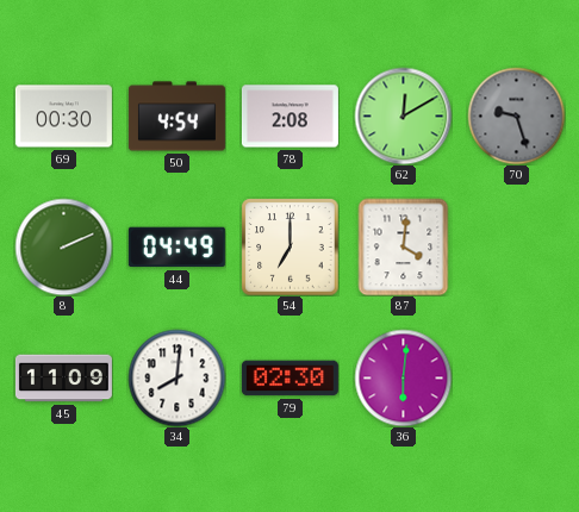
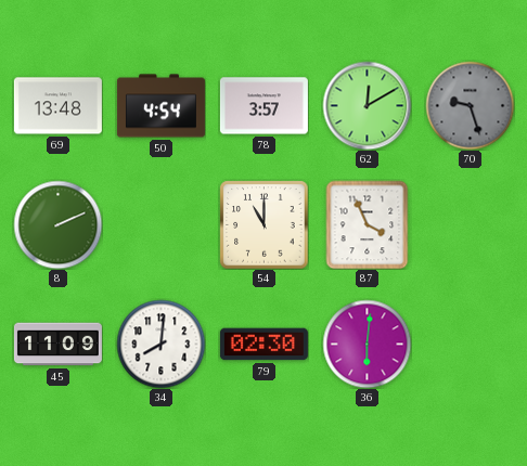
69: 00:30 -> 13:48
78: 2:08 -> 3:57
44: 04:49 -> none
54: 7:00 -> 11:00
87: 4:01 -> 3:56
